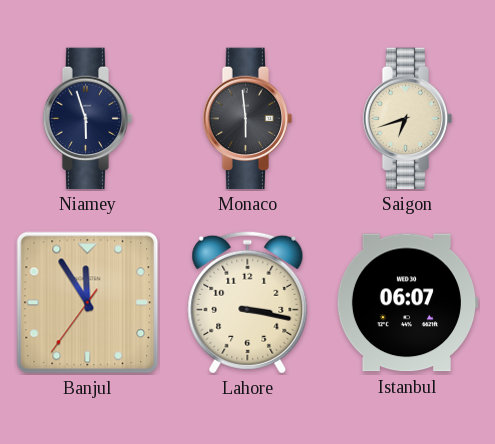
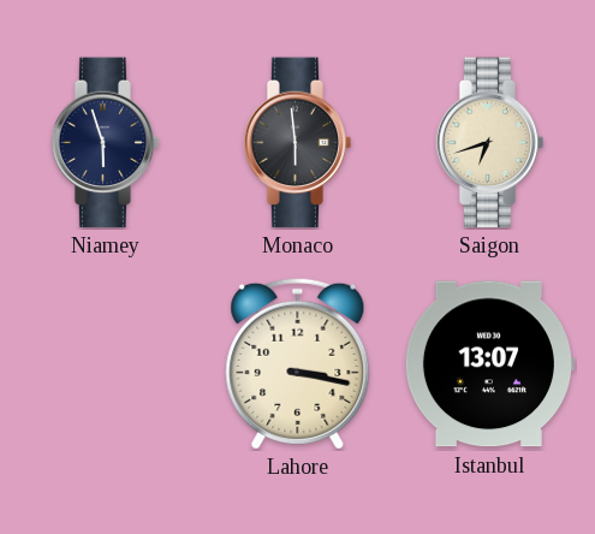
Banjul: 11:54 -> none
Istanbul: 06:07 -> 13:07
